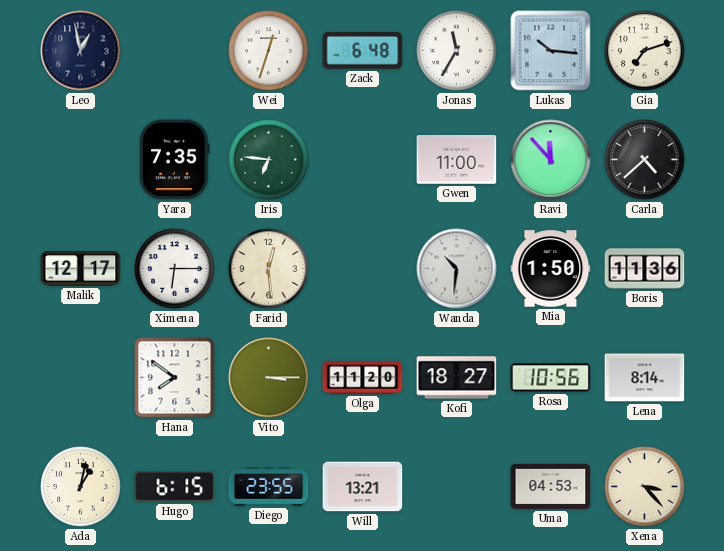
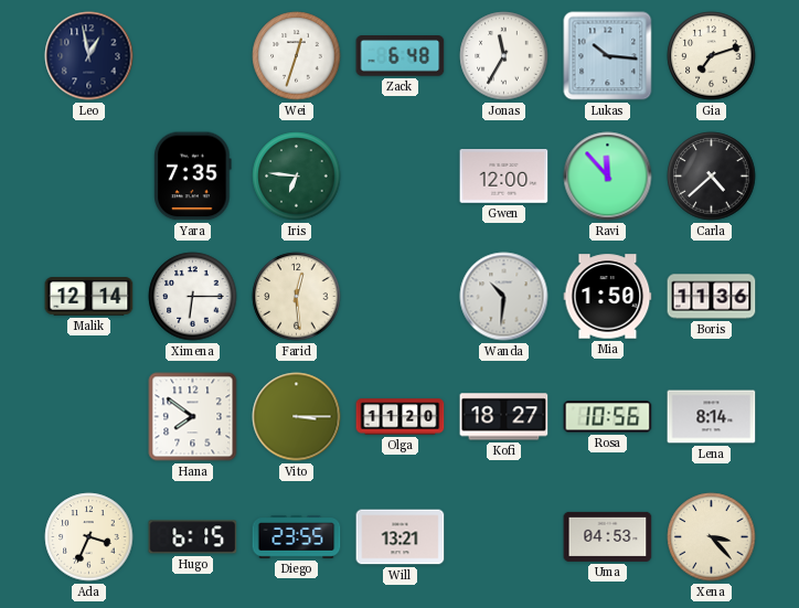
Gwen: 11:00 -> 12:00
Malik: 12:17 -> 12:14
Ada: 1:02 -> 3:34
